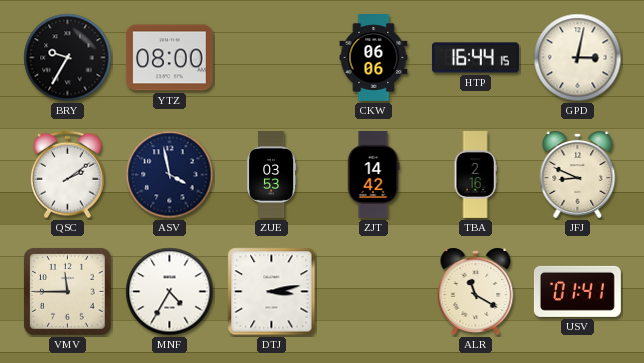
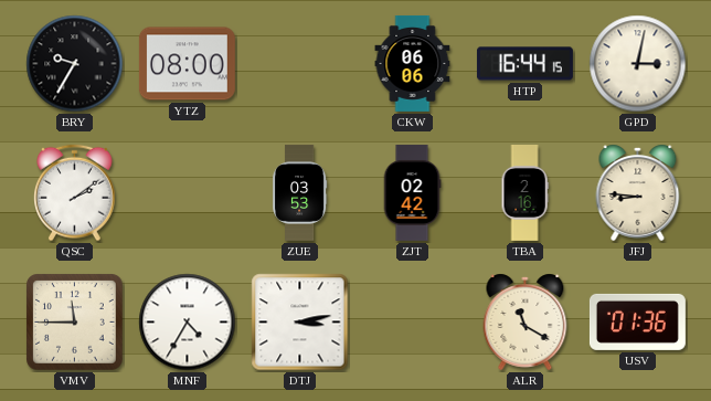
ASV: 3:58 -> none
ZJT: 14:42 -> 02:42
JFJ: 8:49 -> 8:46
USV: 01:41 -> 01:36
